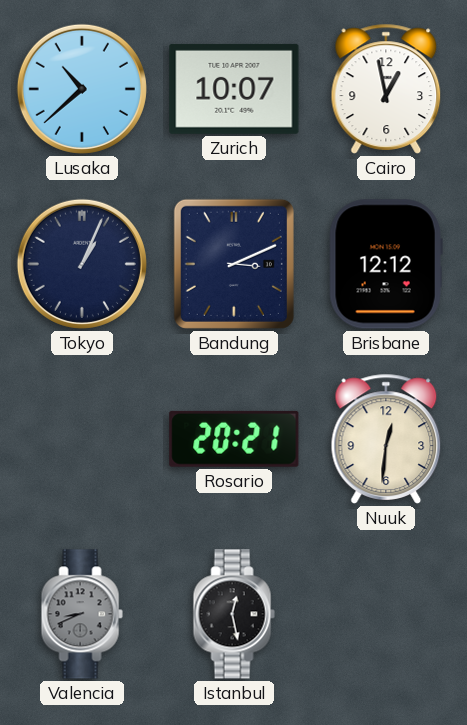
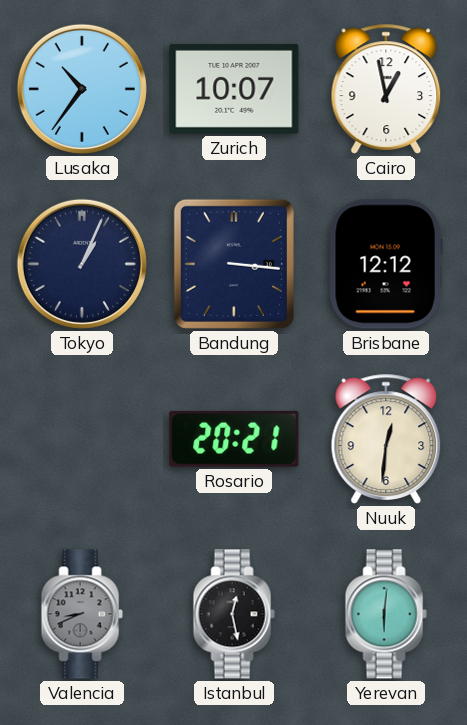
Lusaka: 10:38 -> 10:36
Bandung: 3:11 -> 3:16
Yerevan: none -> 6:01
